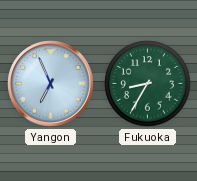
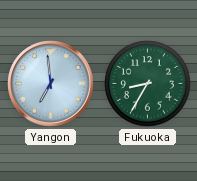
Yangon: 6:56 -> 6:59
